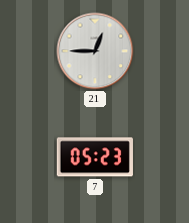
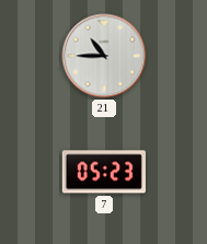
21: 12:45 -> 10:45
